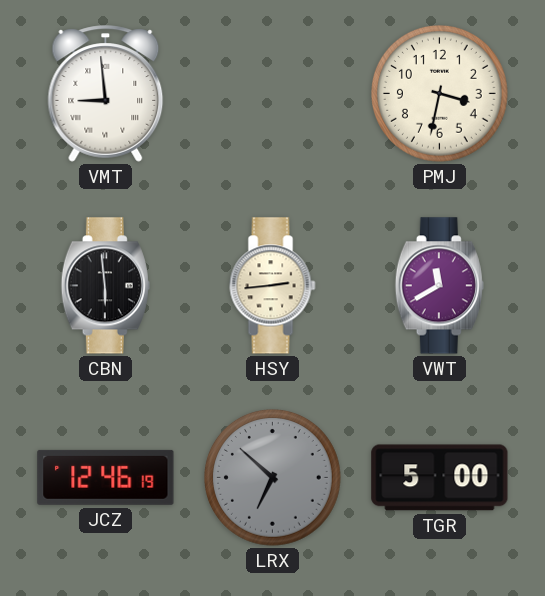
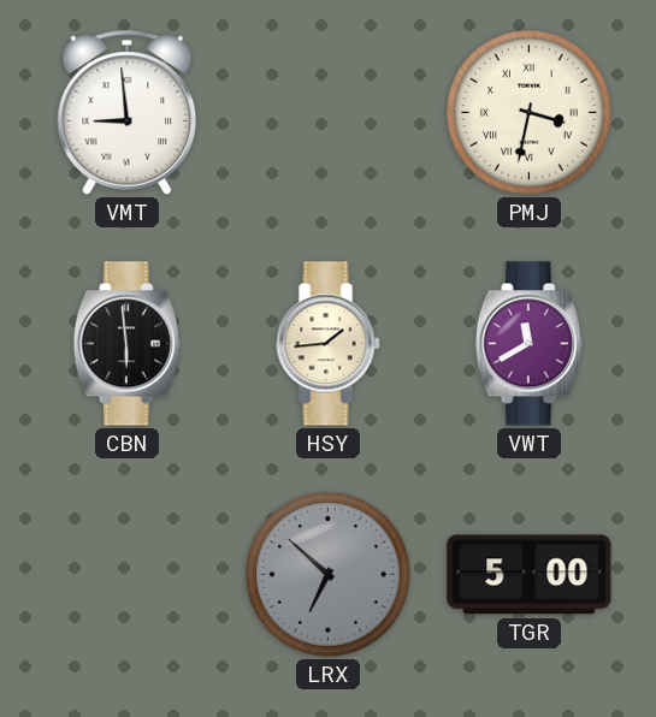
PMJ numerals: Arabic -> Roman
HSY: 2:44 -> 1:44
JCZ: 12:46 -> none
